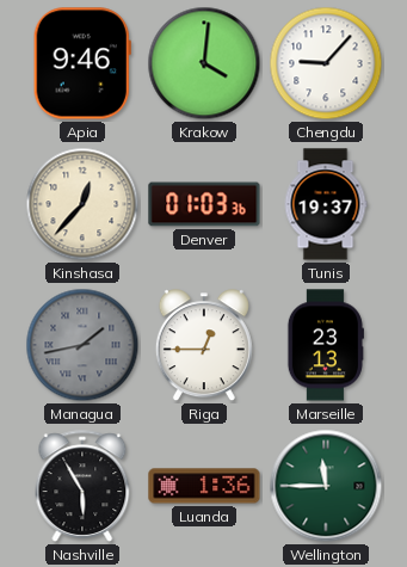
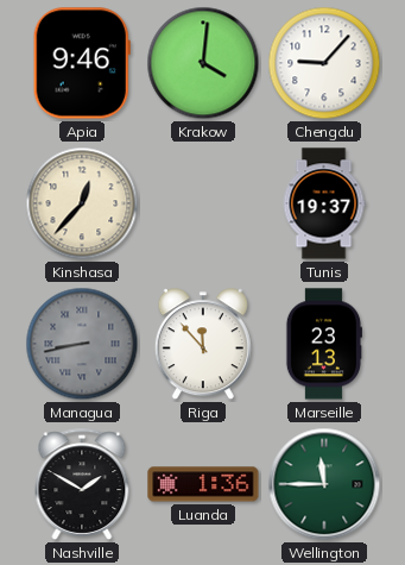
Denver: 01:03 -> none
Managua: 1:43 -> 8:43
Riga: 12:45 -> 11:53
Nashville: 5:55 -> 1:50
